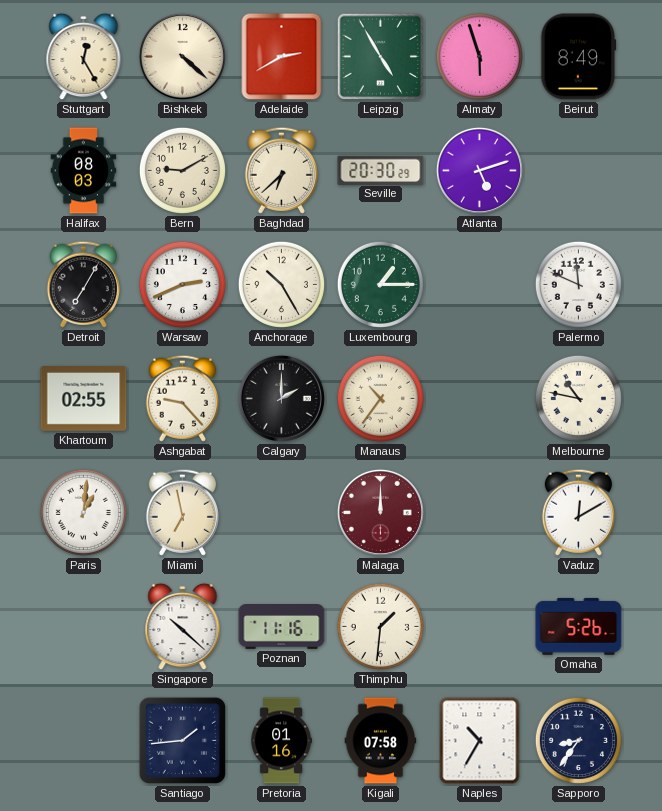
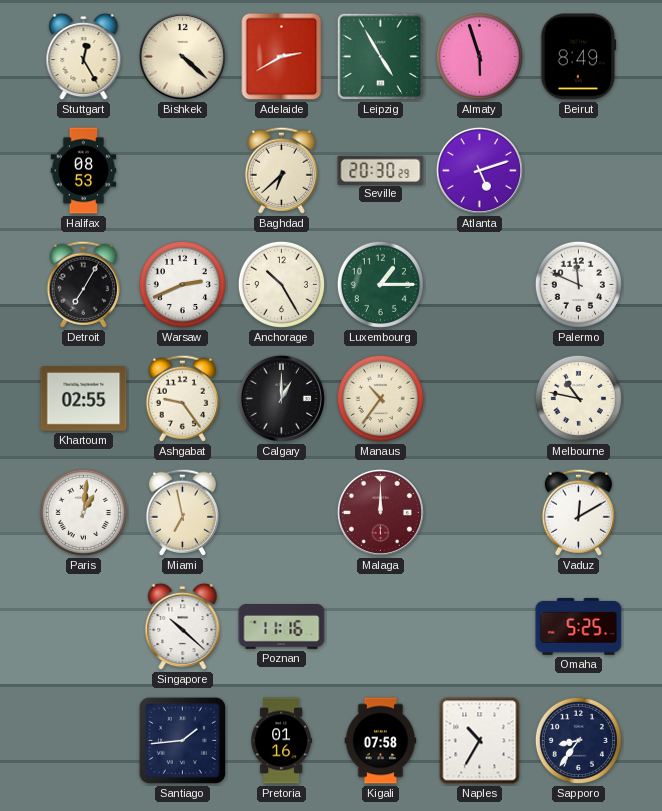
Halifax: 08:03 -> 08:53
Bern: 9:10 -> none
Ashgabat: 9:23 -> 9:24
Calgary: 2:00 -> 1:00
Thimphu: 1:31 -> none
Omaha: 5:26 -> 5:25
